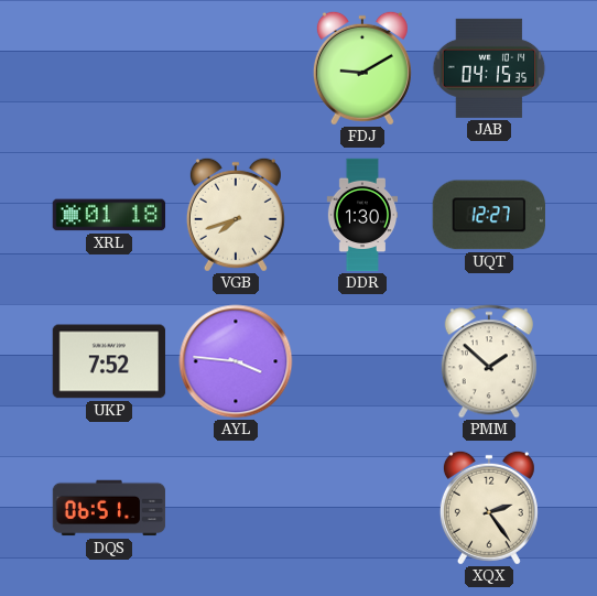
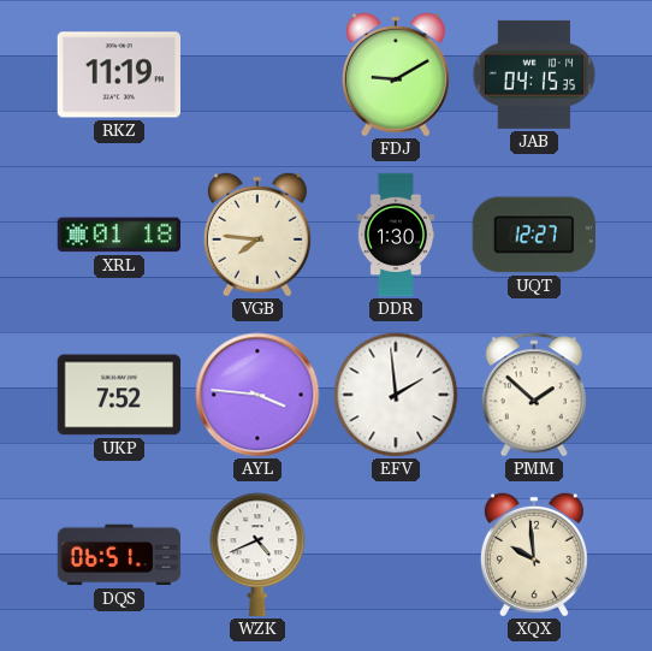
RKZ: none -> 11:19
VGB: 7:42 -> 7:46
EFV: none -> 1:59
WZK: none -> 4:41
XQX: 2:24 -> 9:59
